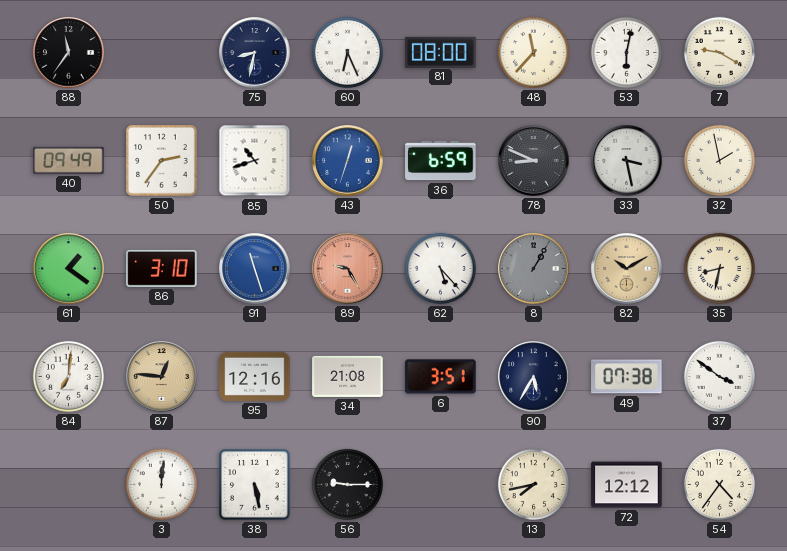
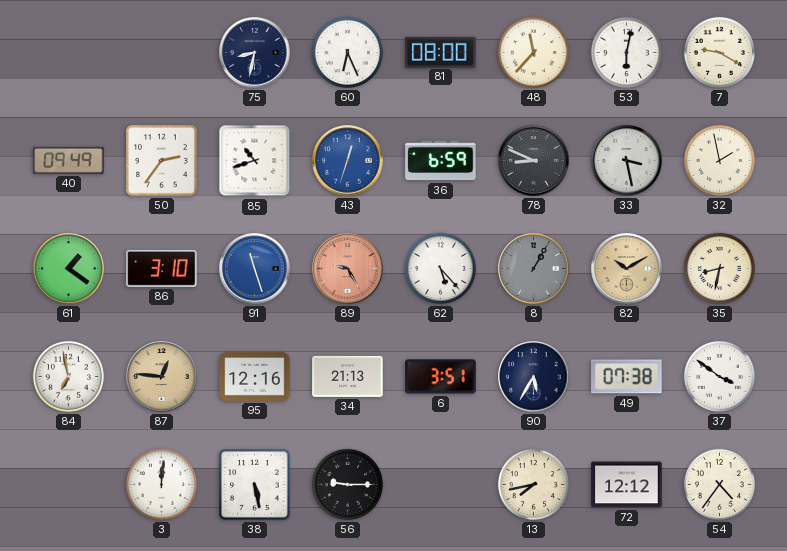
88: 11:36 -> none
84: 7:01 -> 6:58
34: 21:08 -> 21:13
